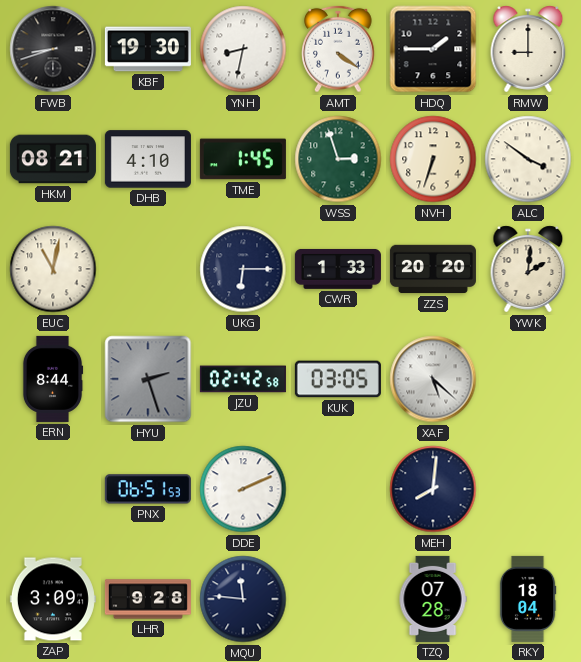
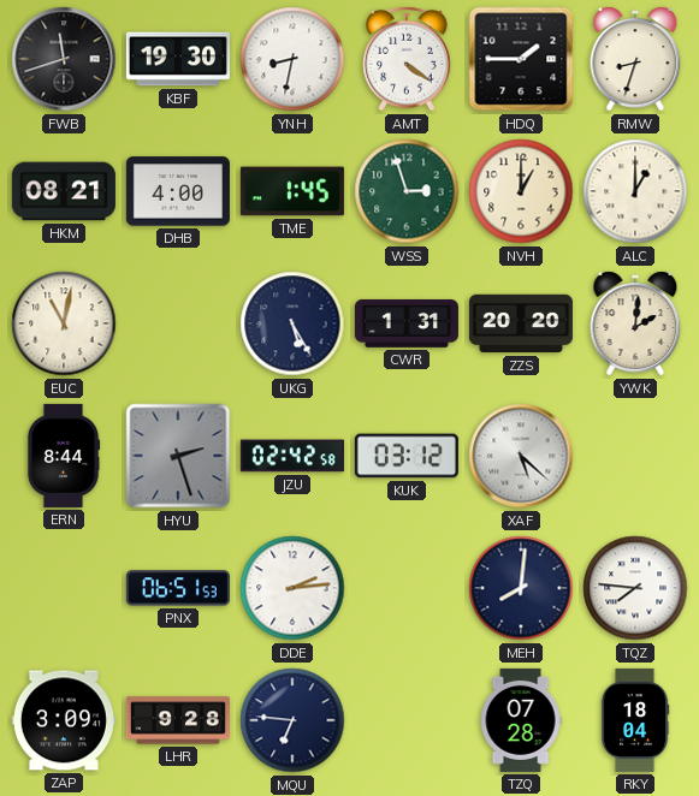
FWB: 8:42 -> 11:42
RMW: 9:00 -> 8:33
DHB: 4:10 -> 4:00
NVH: 6:33 -> 1:00
ALC: 3:51 -> 1:00
UKG: 6:15 -> 5:25
CWR: 1:33 -> 1:31
KUK: 03:05 -> 03:12
DDE: 2:11 -> 2:14
TQZ: none -> 7:46
MQU: 11:46 -> 6:46
